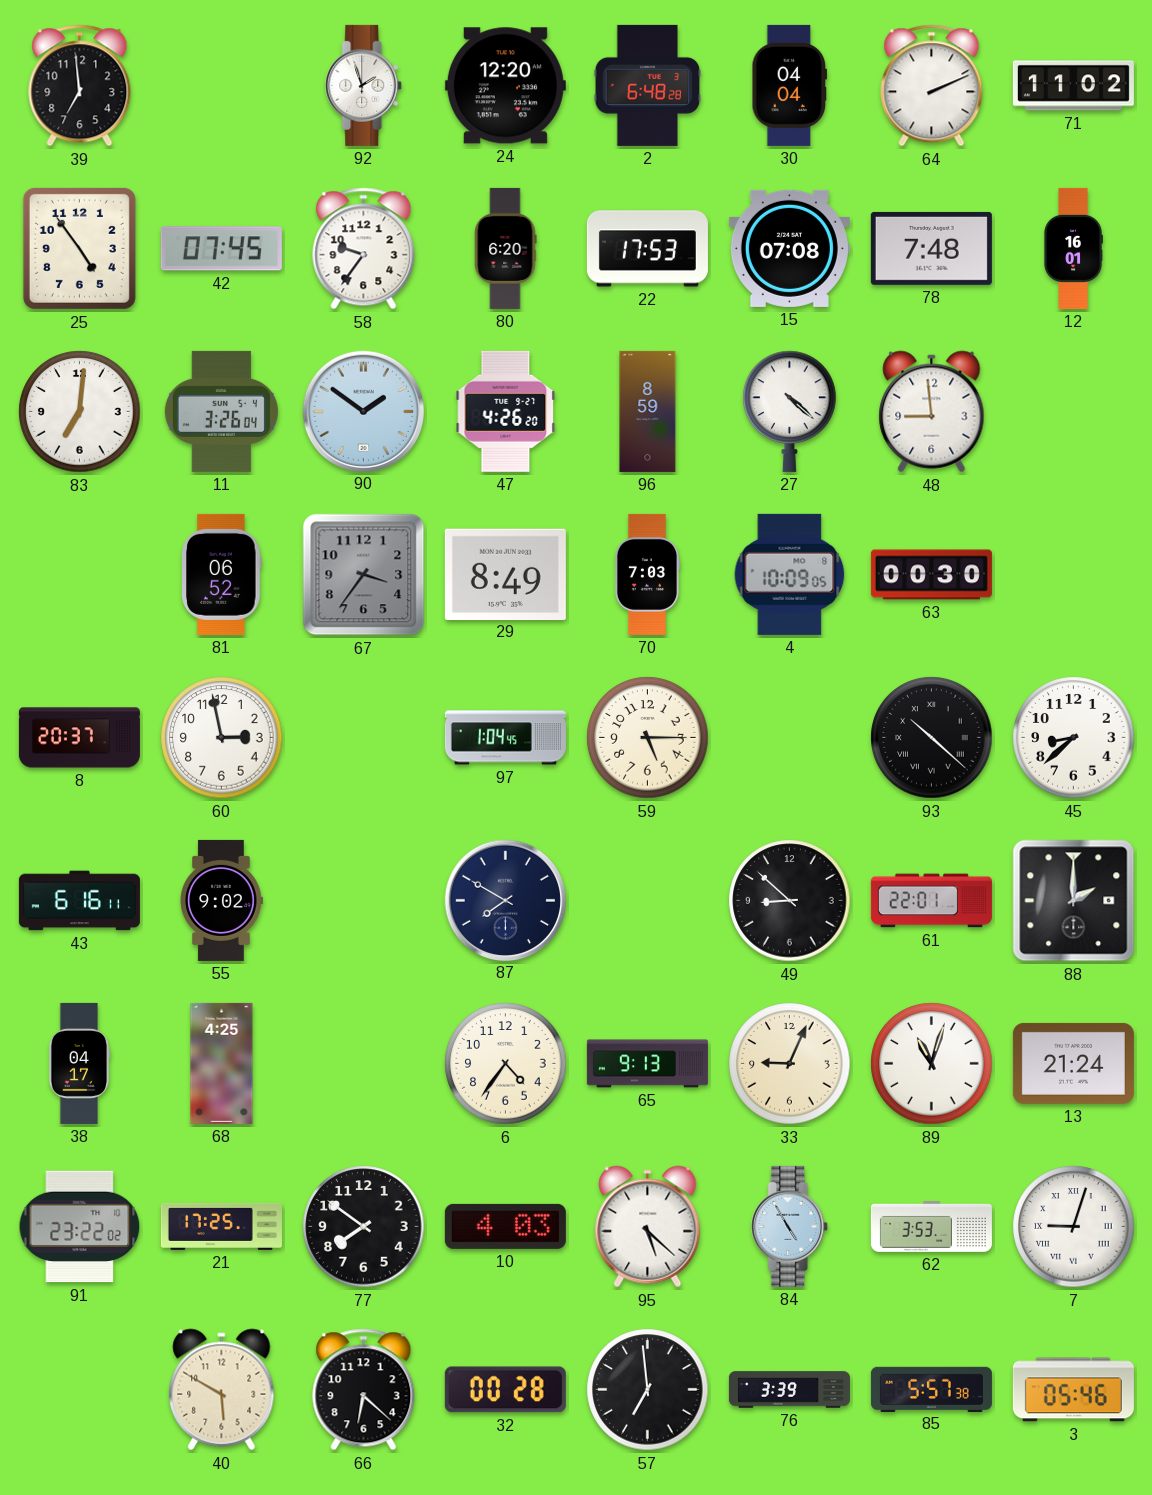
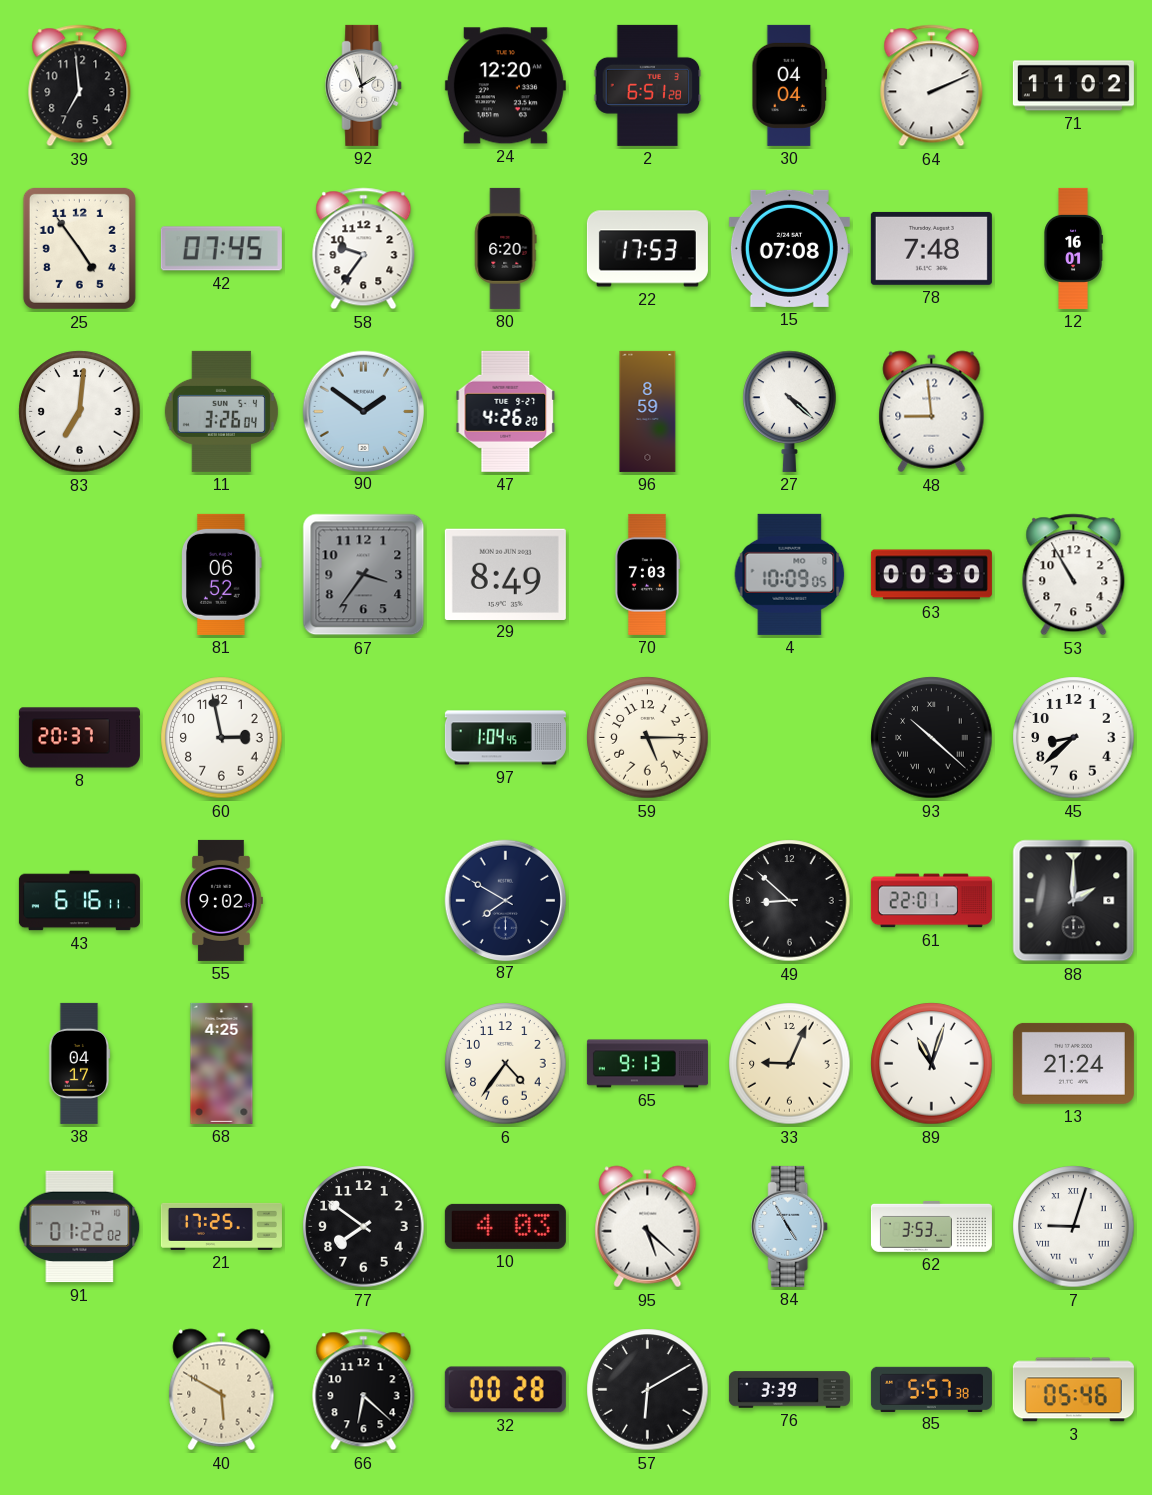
2: 6:48 -> 6:51
53: none -> 10:55
91: 23:22 -> 01:22
57: 6:59 -> 6:10
